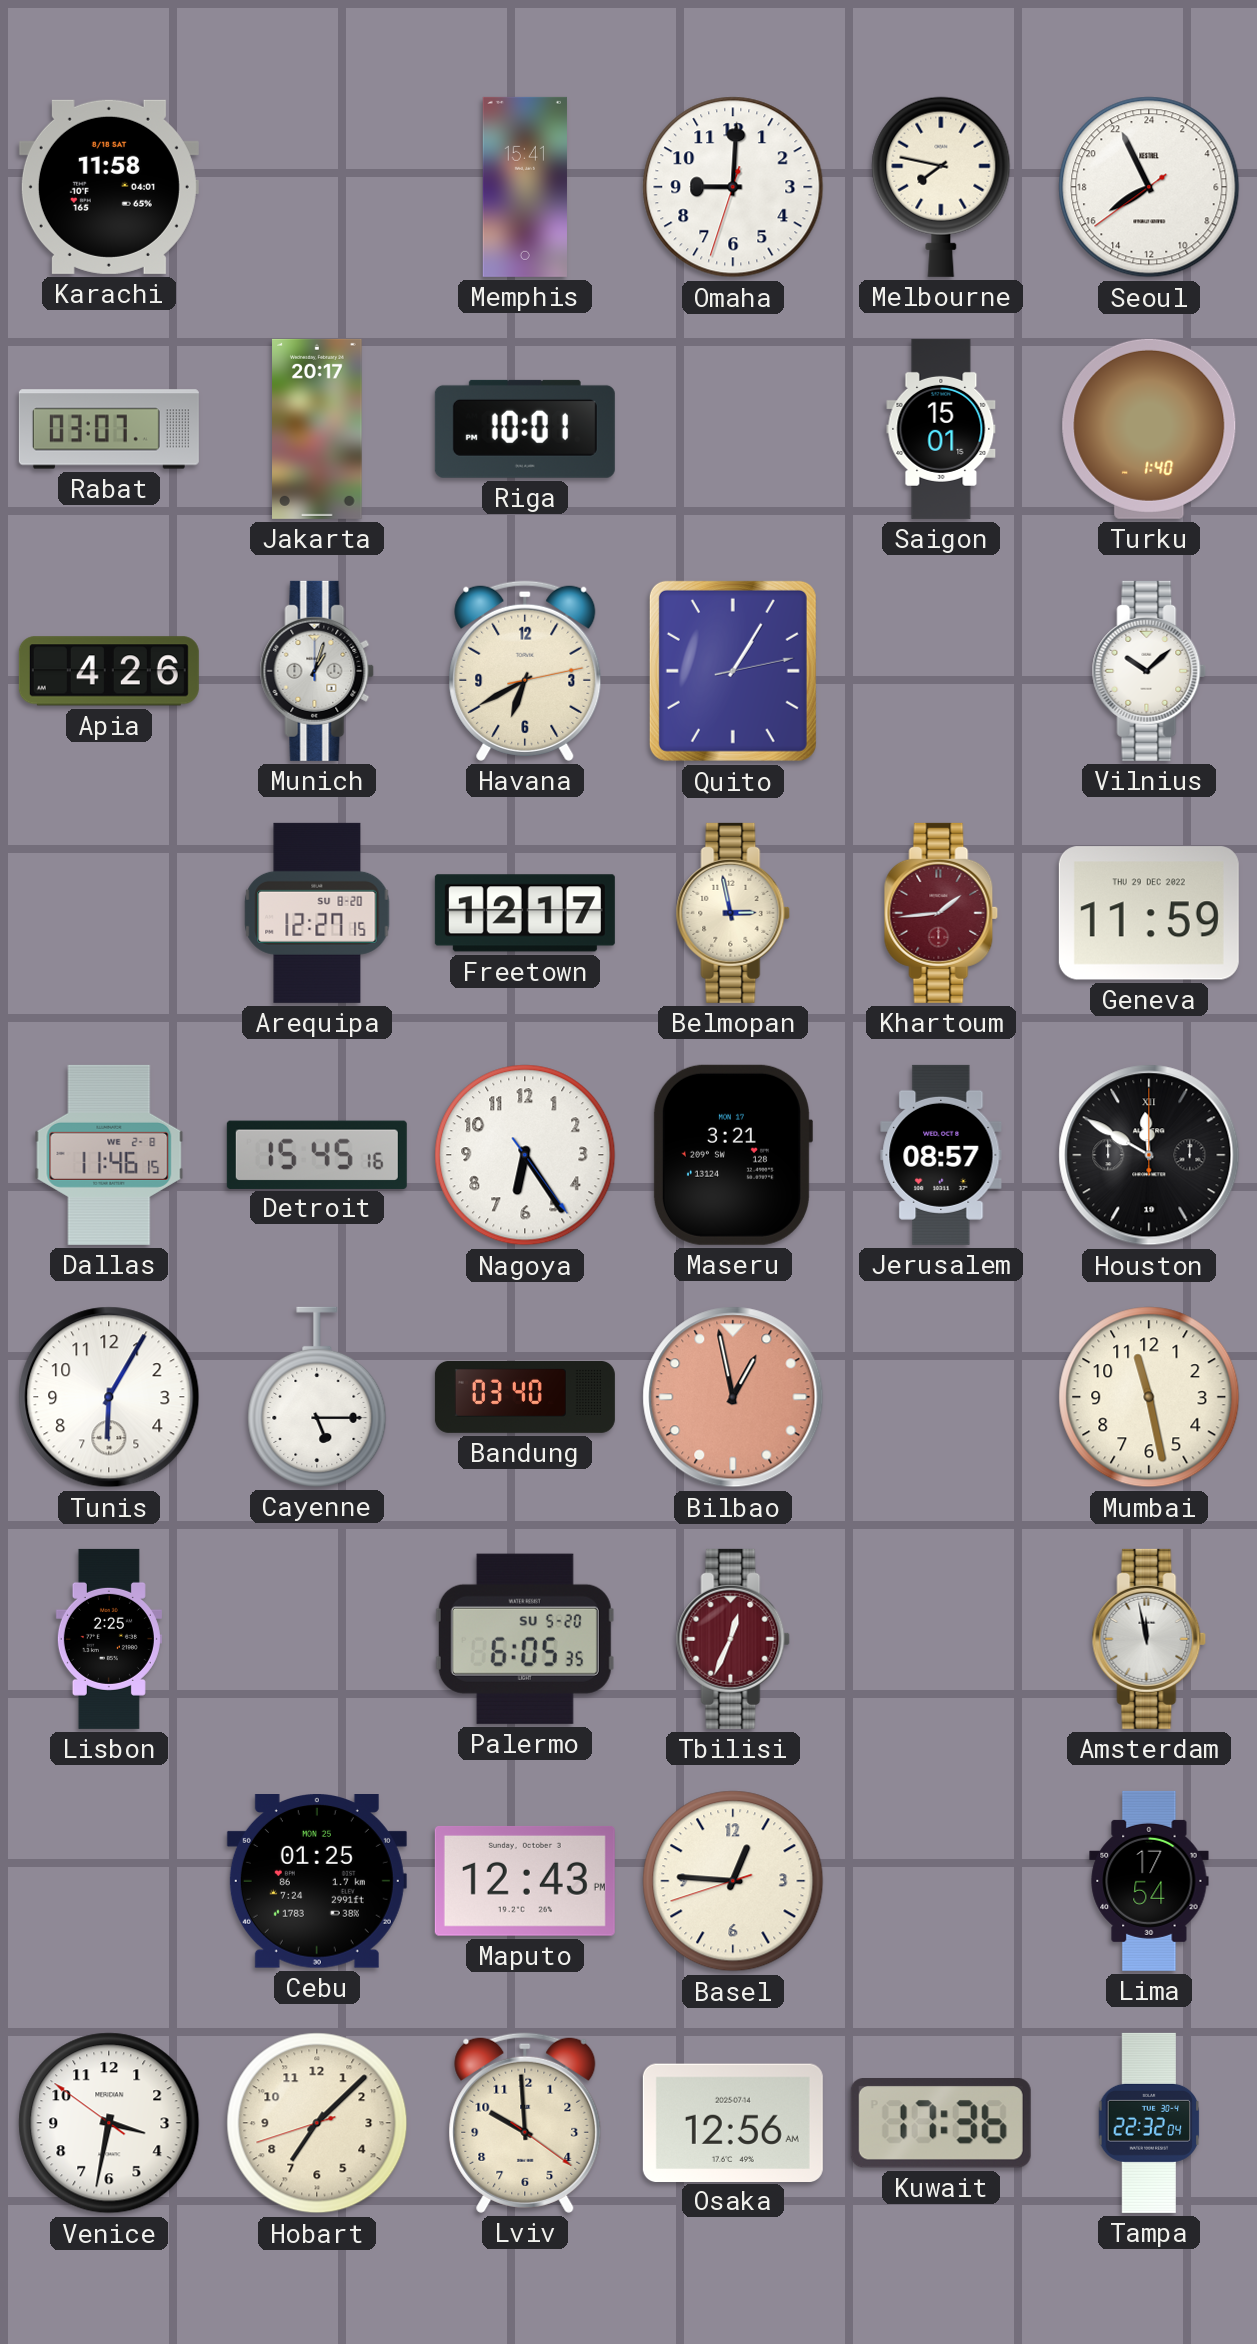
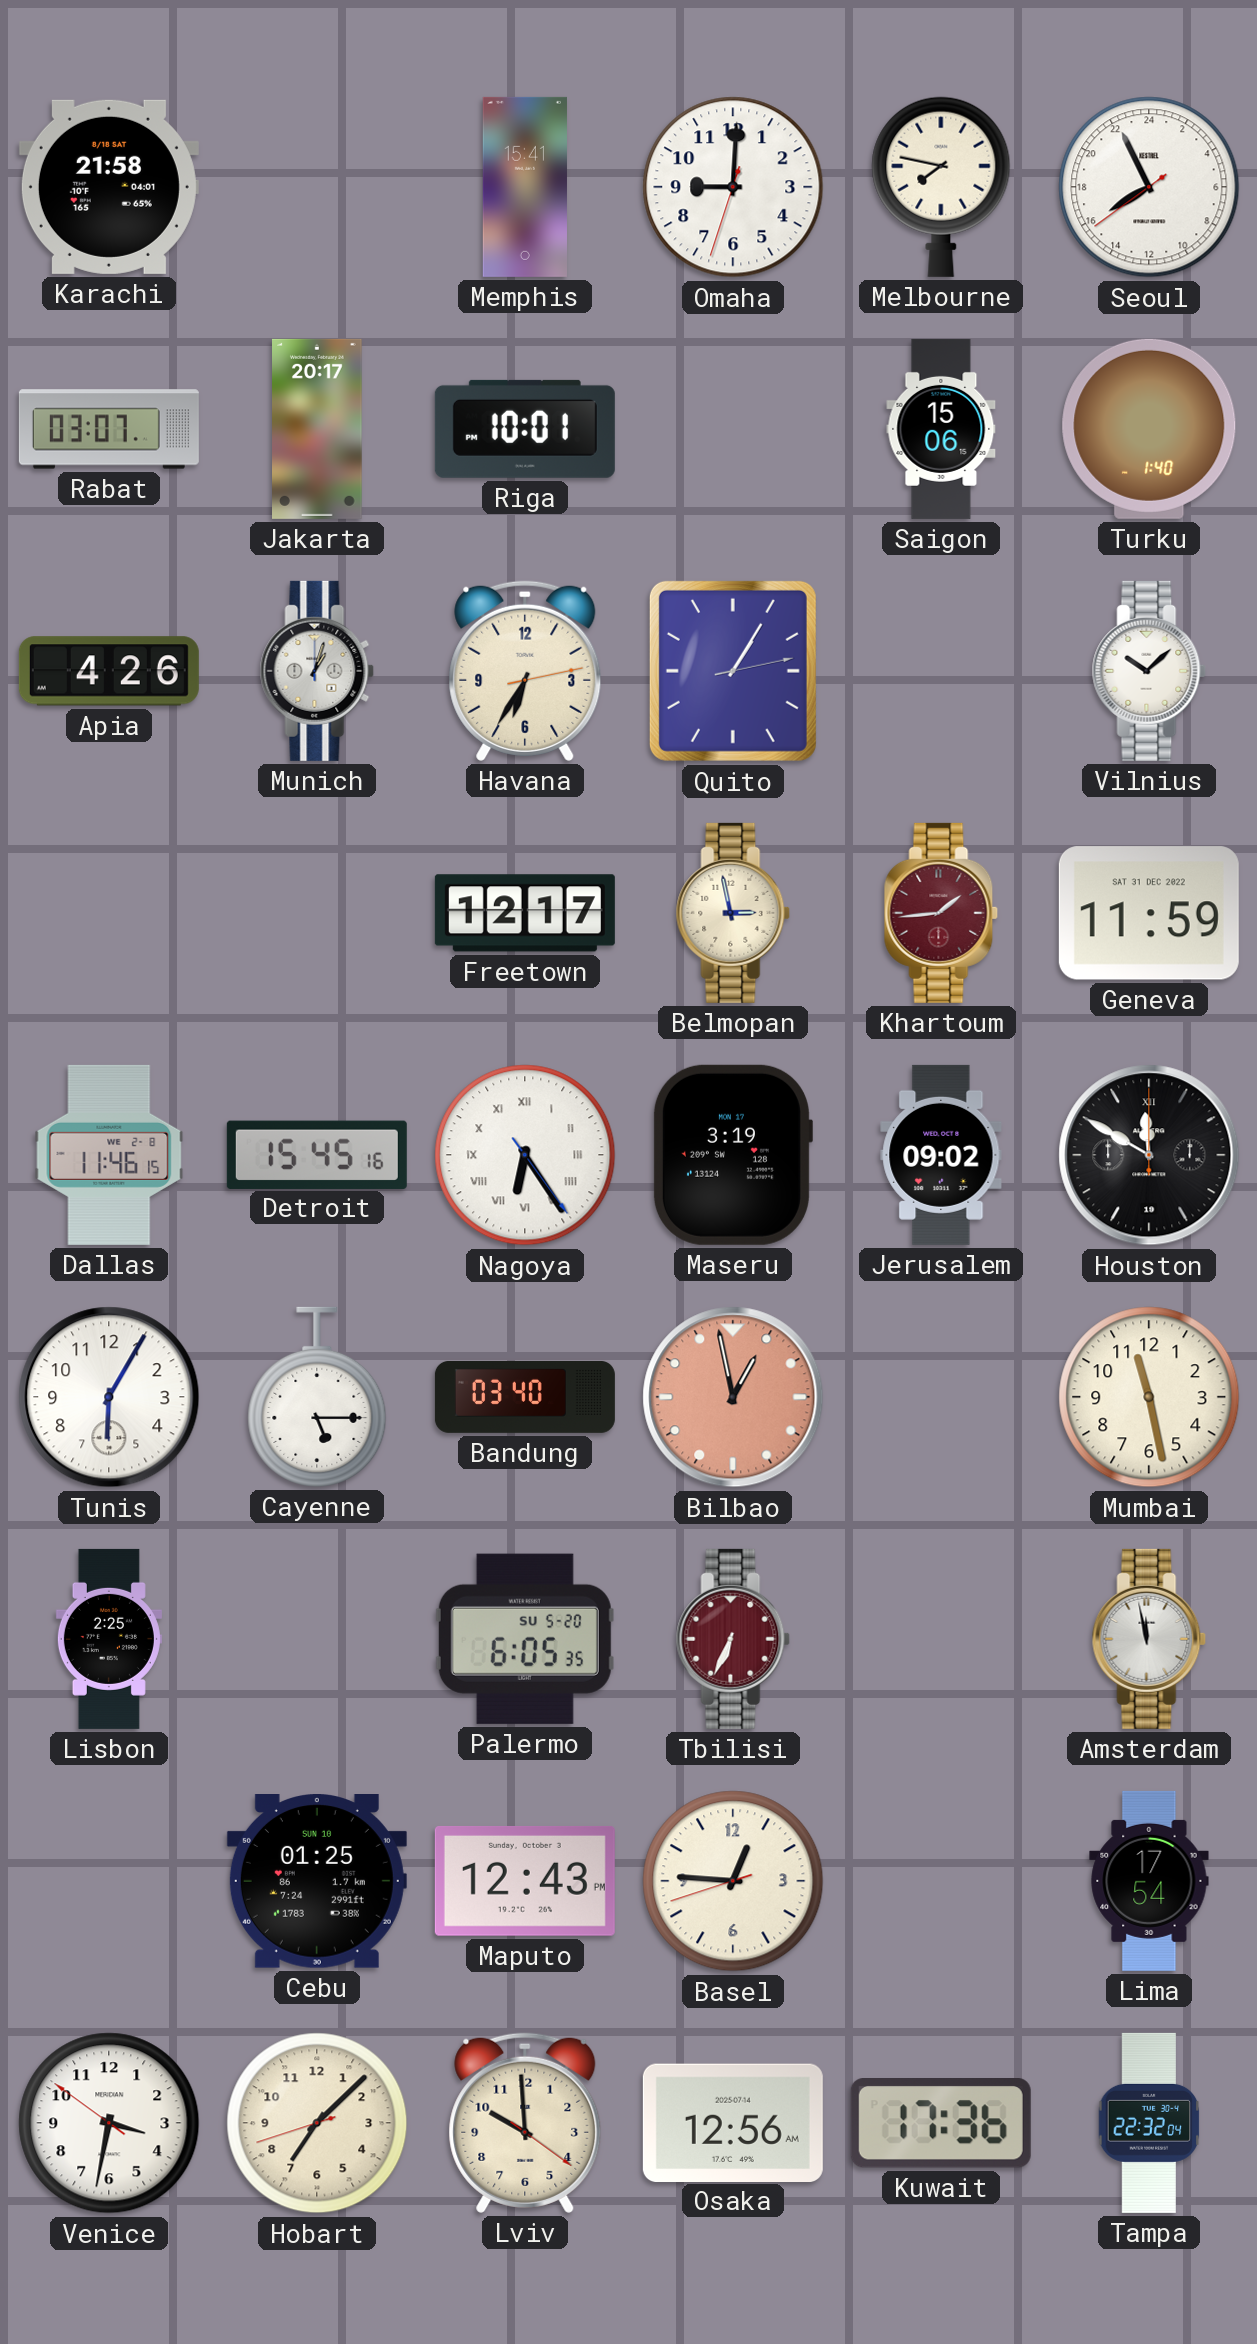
Karachi: 11:58 -> 21:58
Saigon: 15:01 -> 15:06
Havana: 6:40 -> 6:35
Arequipa: 12:27 -> none
Geneva date: THU 29 DEC 2022 -> SAT 31 DEC 2022
Nagoya numerals: Arabic -> Roman
Maseru: 3:21 -> 3:19
Jerusalem: 08:57 -> 09:02
Tbilisi: 12:34 -> 6:34
Cebu date: MON 25 -> SUN 10
